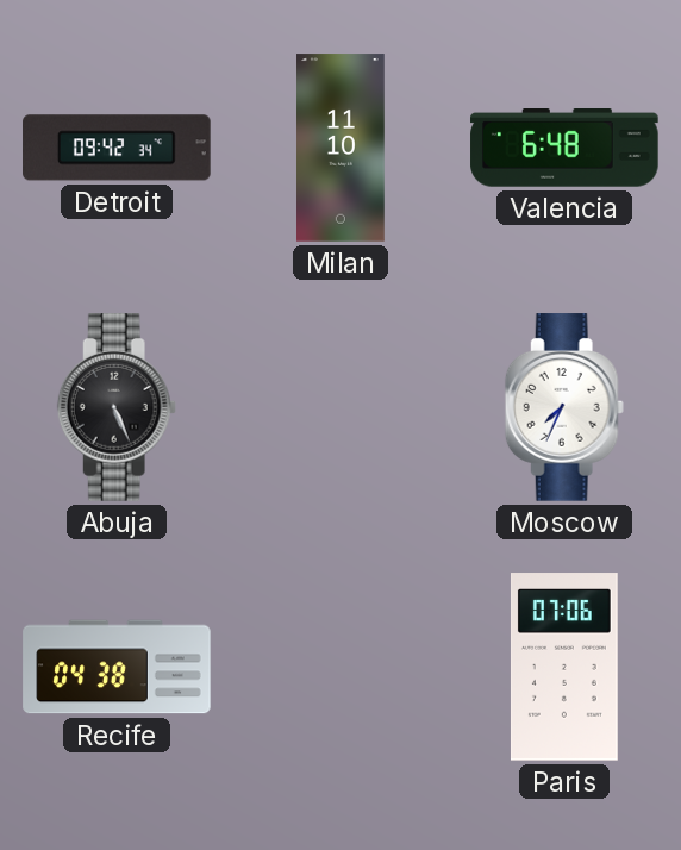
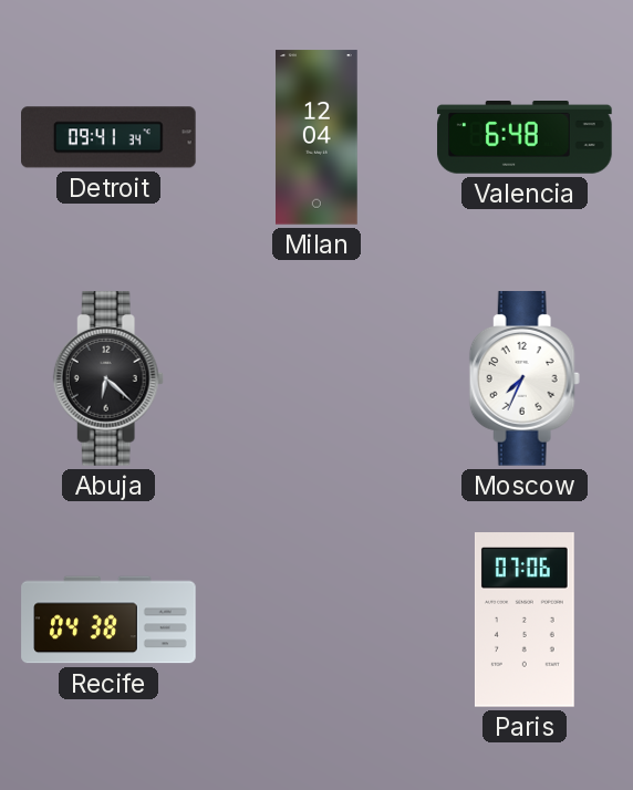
Detroit: 09:42 -> 09:41
Milan: 11:10 -> 12:04
Abuja: 5:26 -> 6:22
